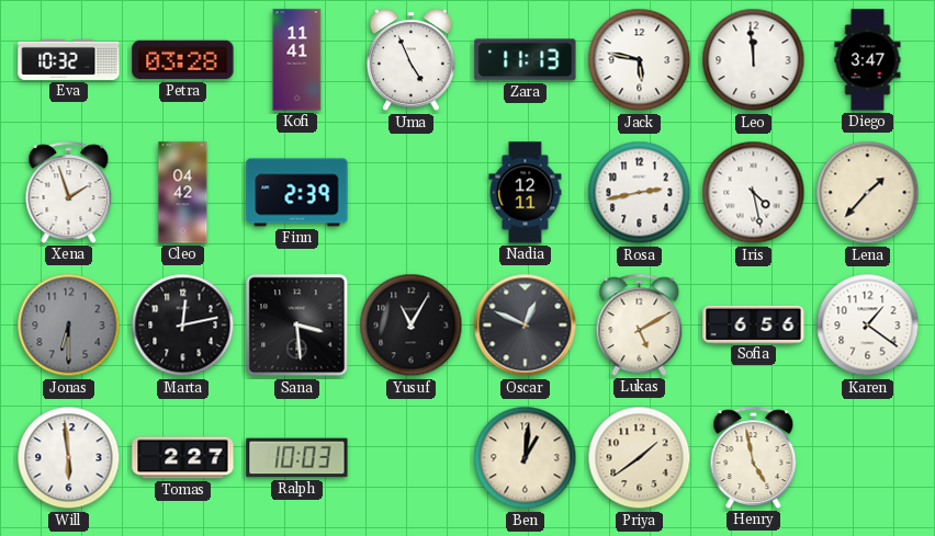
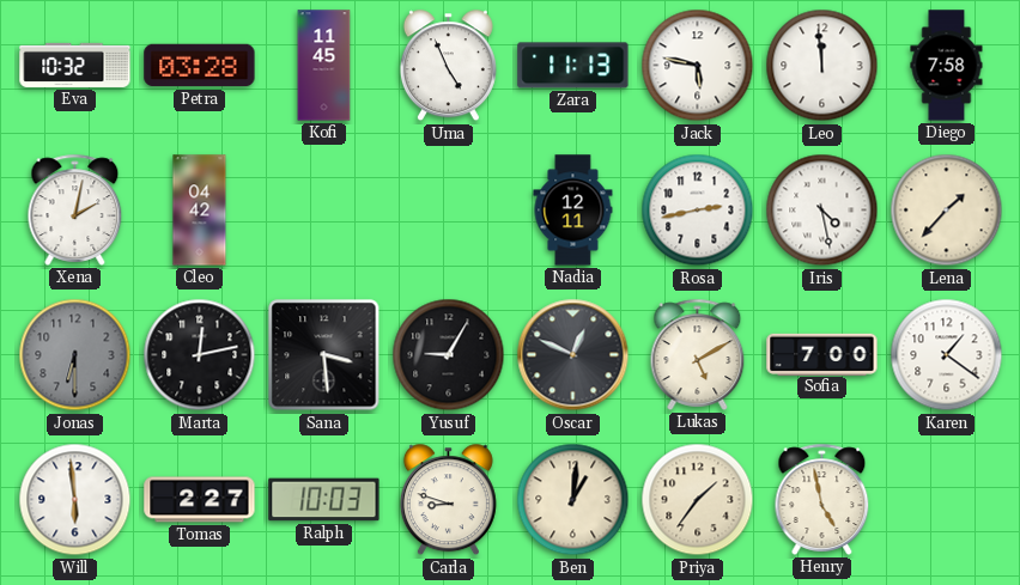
Kofi: 11:41 -> 11:45
Diego: 3:47 -> 7:58
Xena: 1:57 -> 2:02
Finn: 2:39 -> none
Yusuf: 11:05 -> 9:05
Sofia: 6:56 -> 7:00
Carla: none -> 8:48
Priya: 1:39 -> 1:36
